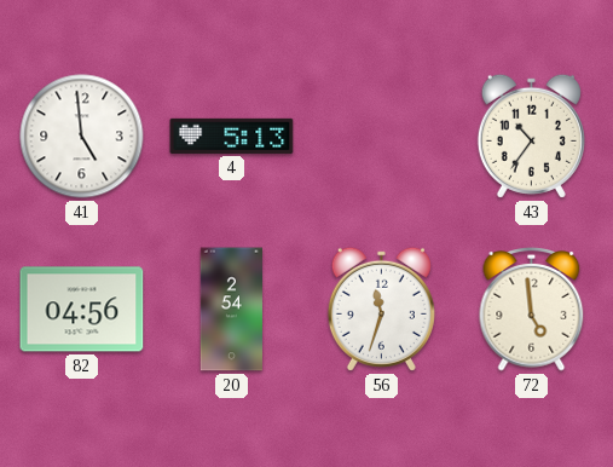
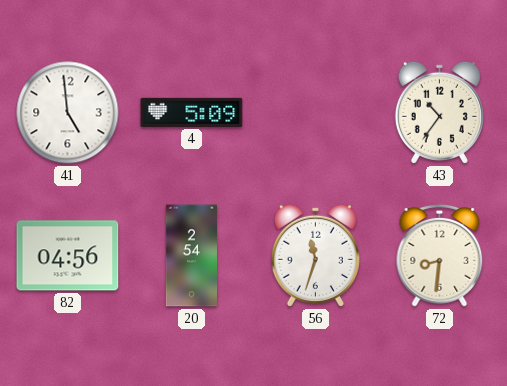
4: 5:13 -> 5:09
72: 4:59 -> 8:31
